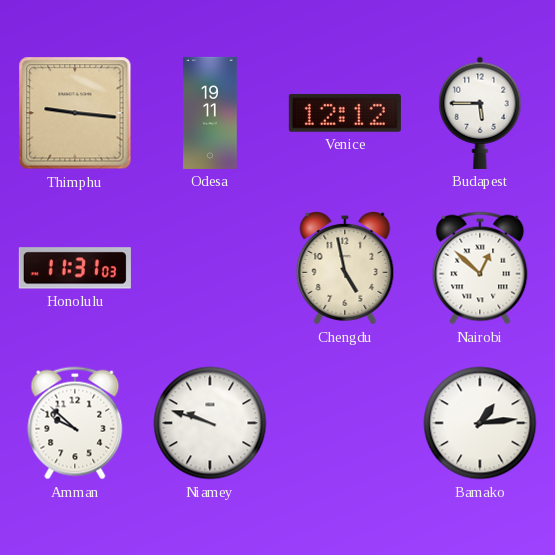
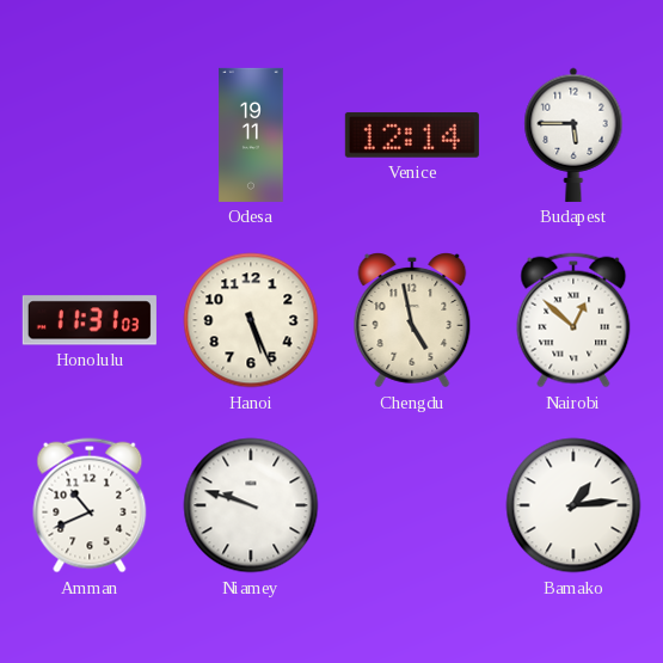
Thimphu: 9:16 -> none
Venice: 12:12 -> 12:14
Hanoi: none -> 5:26
Amman: 9:52 -> 10:41
